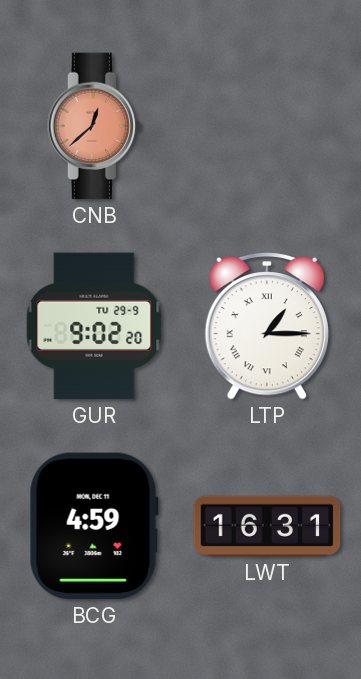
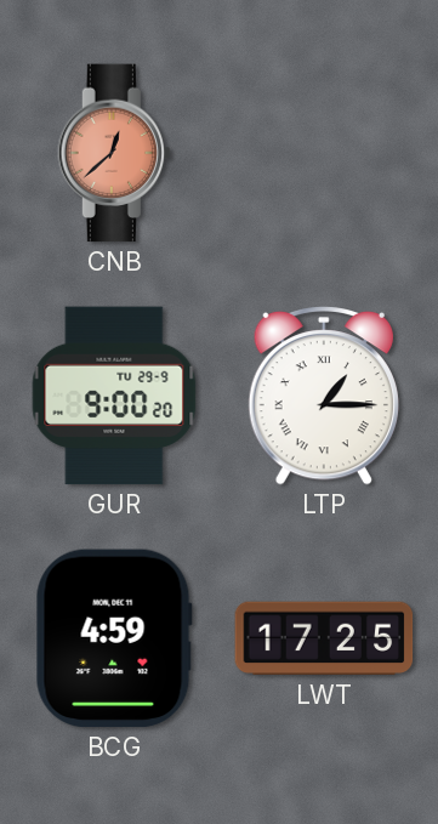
GUR: 9:02 -> 9:00
LWT: 16:31 -> 17:25
